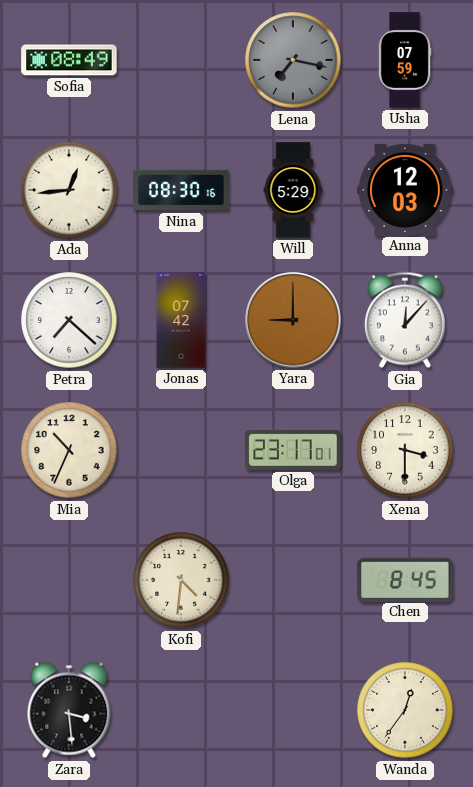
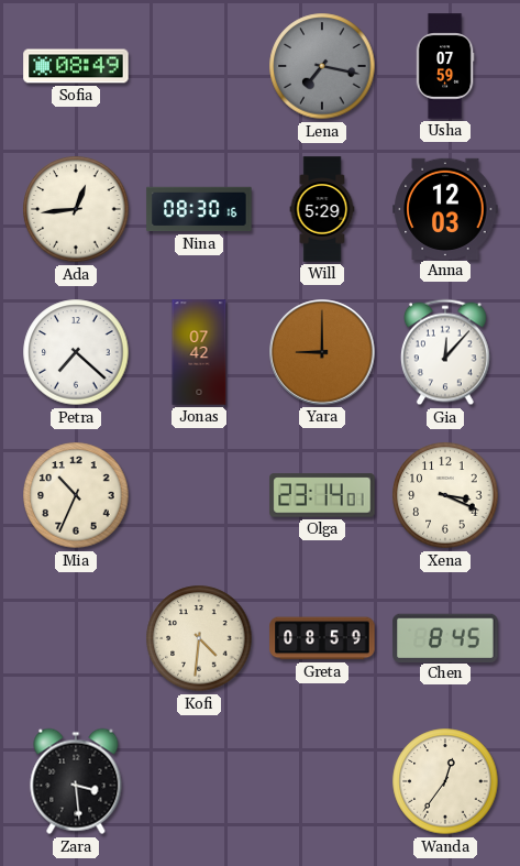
Olga: 23:17 -> 23:14
Xena: 3:30 -> 3:19
Greta: none -> 08:59
